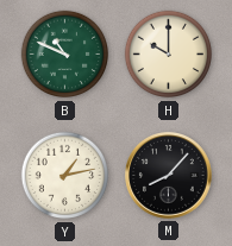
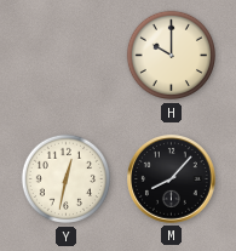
B: 10:49 -> none
Y: 1:13 -> 12:32
